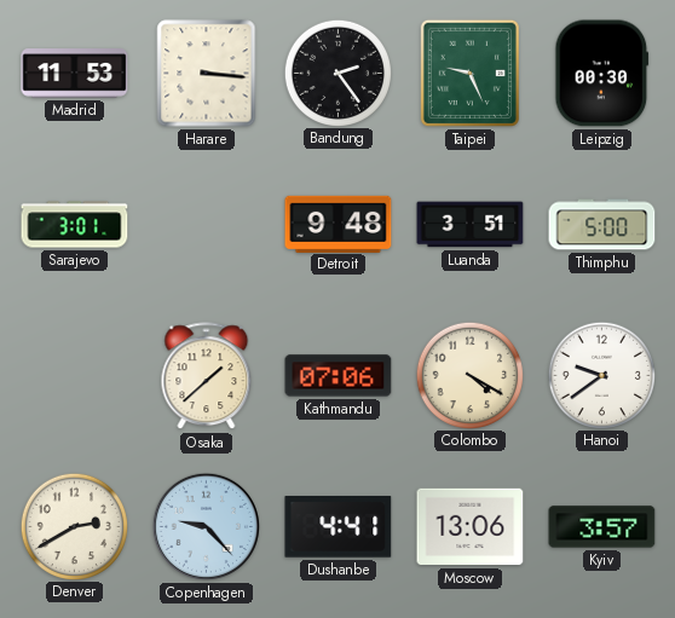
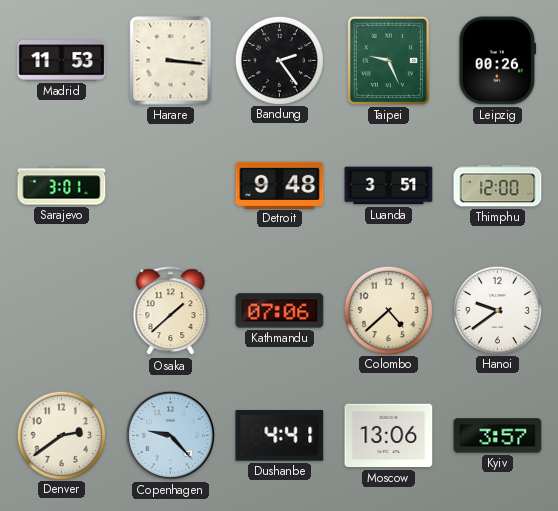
Leipzig: 00:30 -> 00:26
Thimphu: 5:00 -> 12:00
Colombo: 4:20 -> 4:38
Denver: 2:40 -> 2:39
